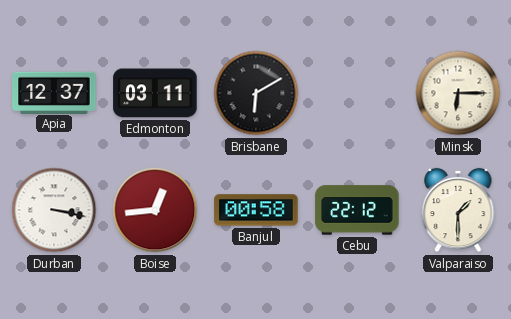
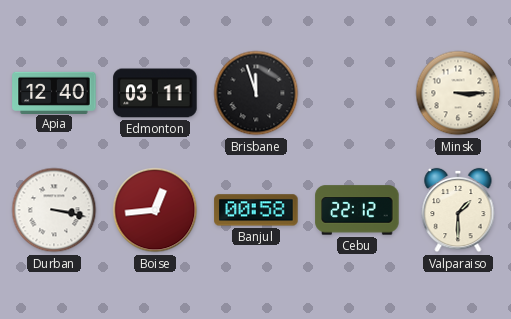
Apia: 12:37 -> 12:40
Brisbane: 6:10 -> 11:57
Minsk: 6:15 -> 3:15
